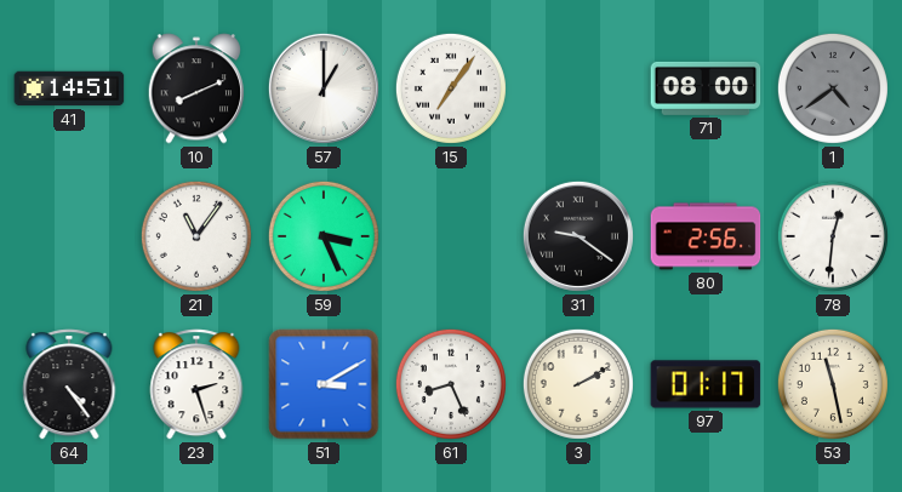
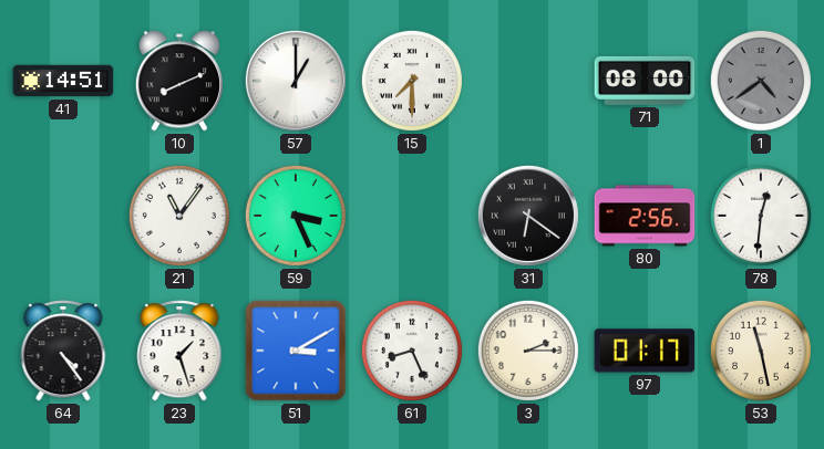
15: 7:06 -> 7:30
31: 9:21 -> 6:21
23: 2:27 -> 1:27
3: 2:10 -> 2:15
